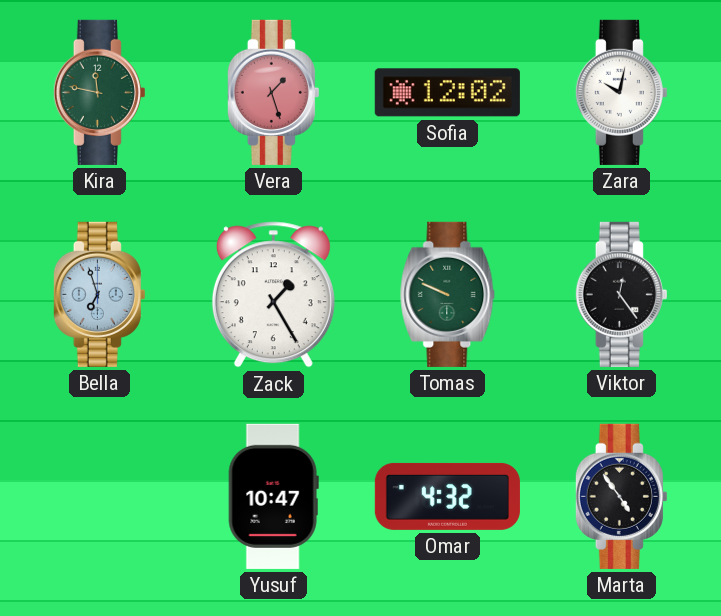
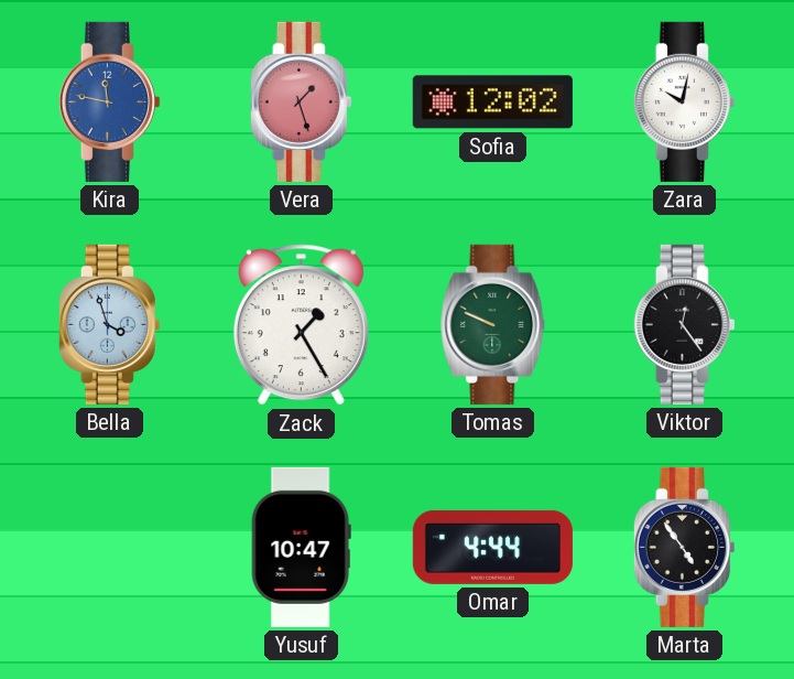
Kira dial: green -> blue
Bella: 6:57 -> 3:57
Omar: 4:32 -> 4:44
